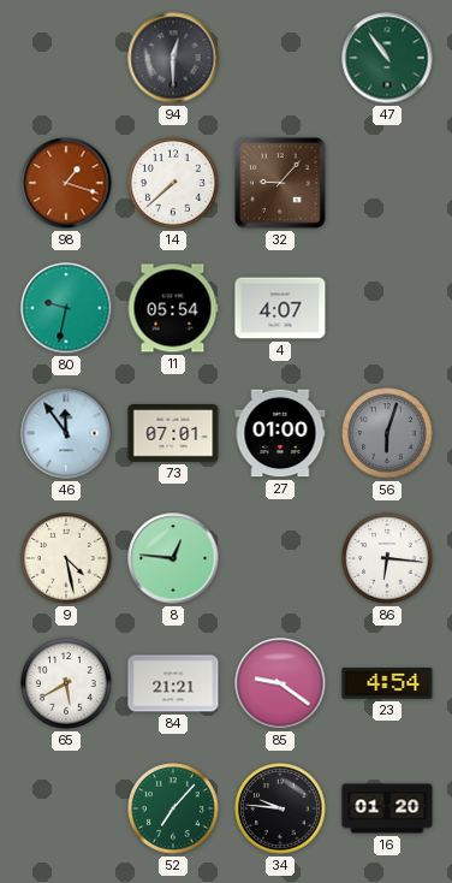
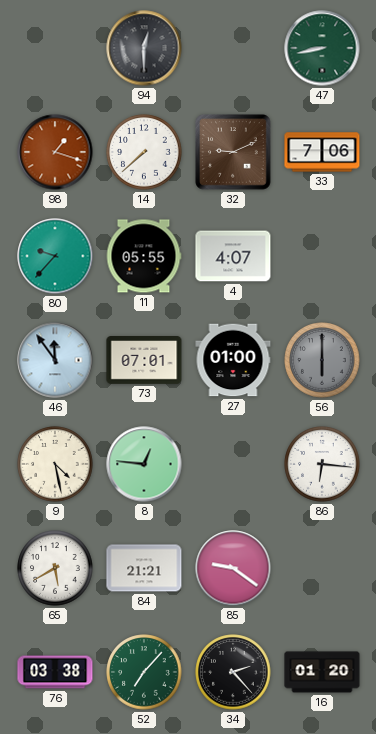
47: 10:54 -> 8:43
32: 9:07 -> 9:11
33: none -> 7:06
80: 9:32 -> 9:37
11: 05:54 -> 05:55
56: 6:03 -> 6:00
23: 4:54 -> none
76: none -> 03:38
34: 9:46 -> 2:23
